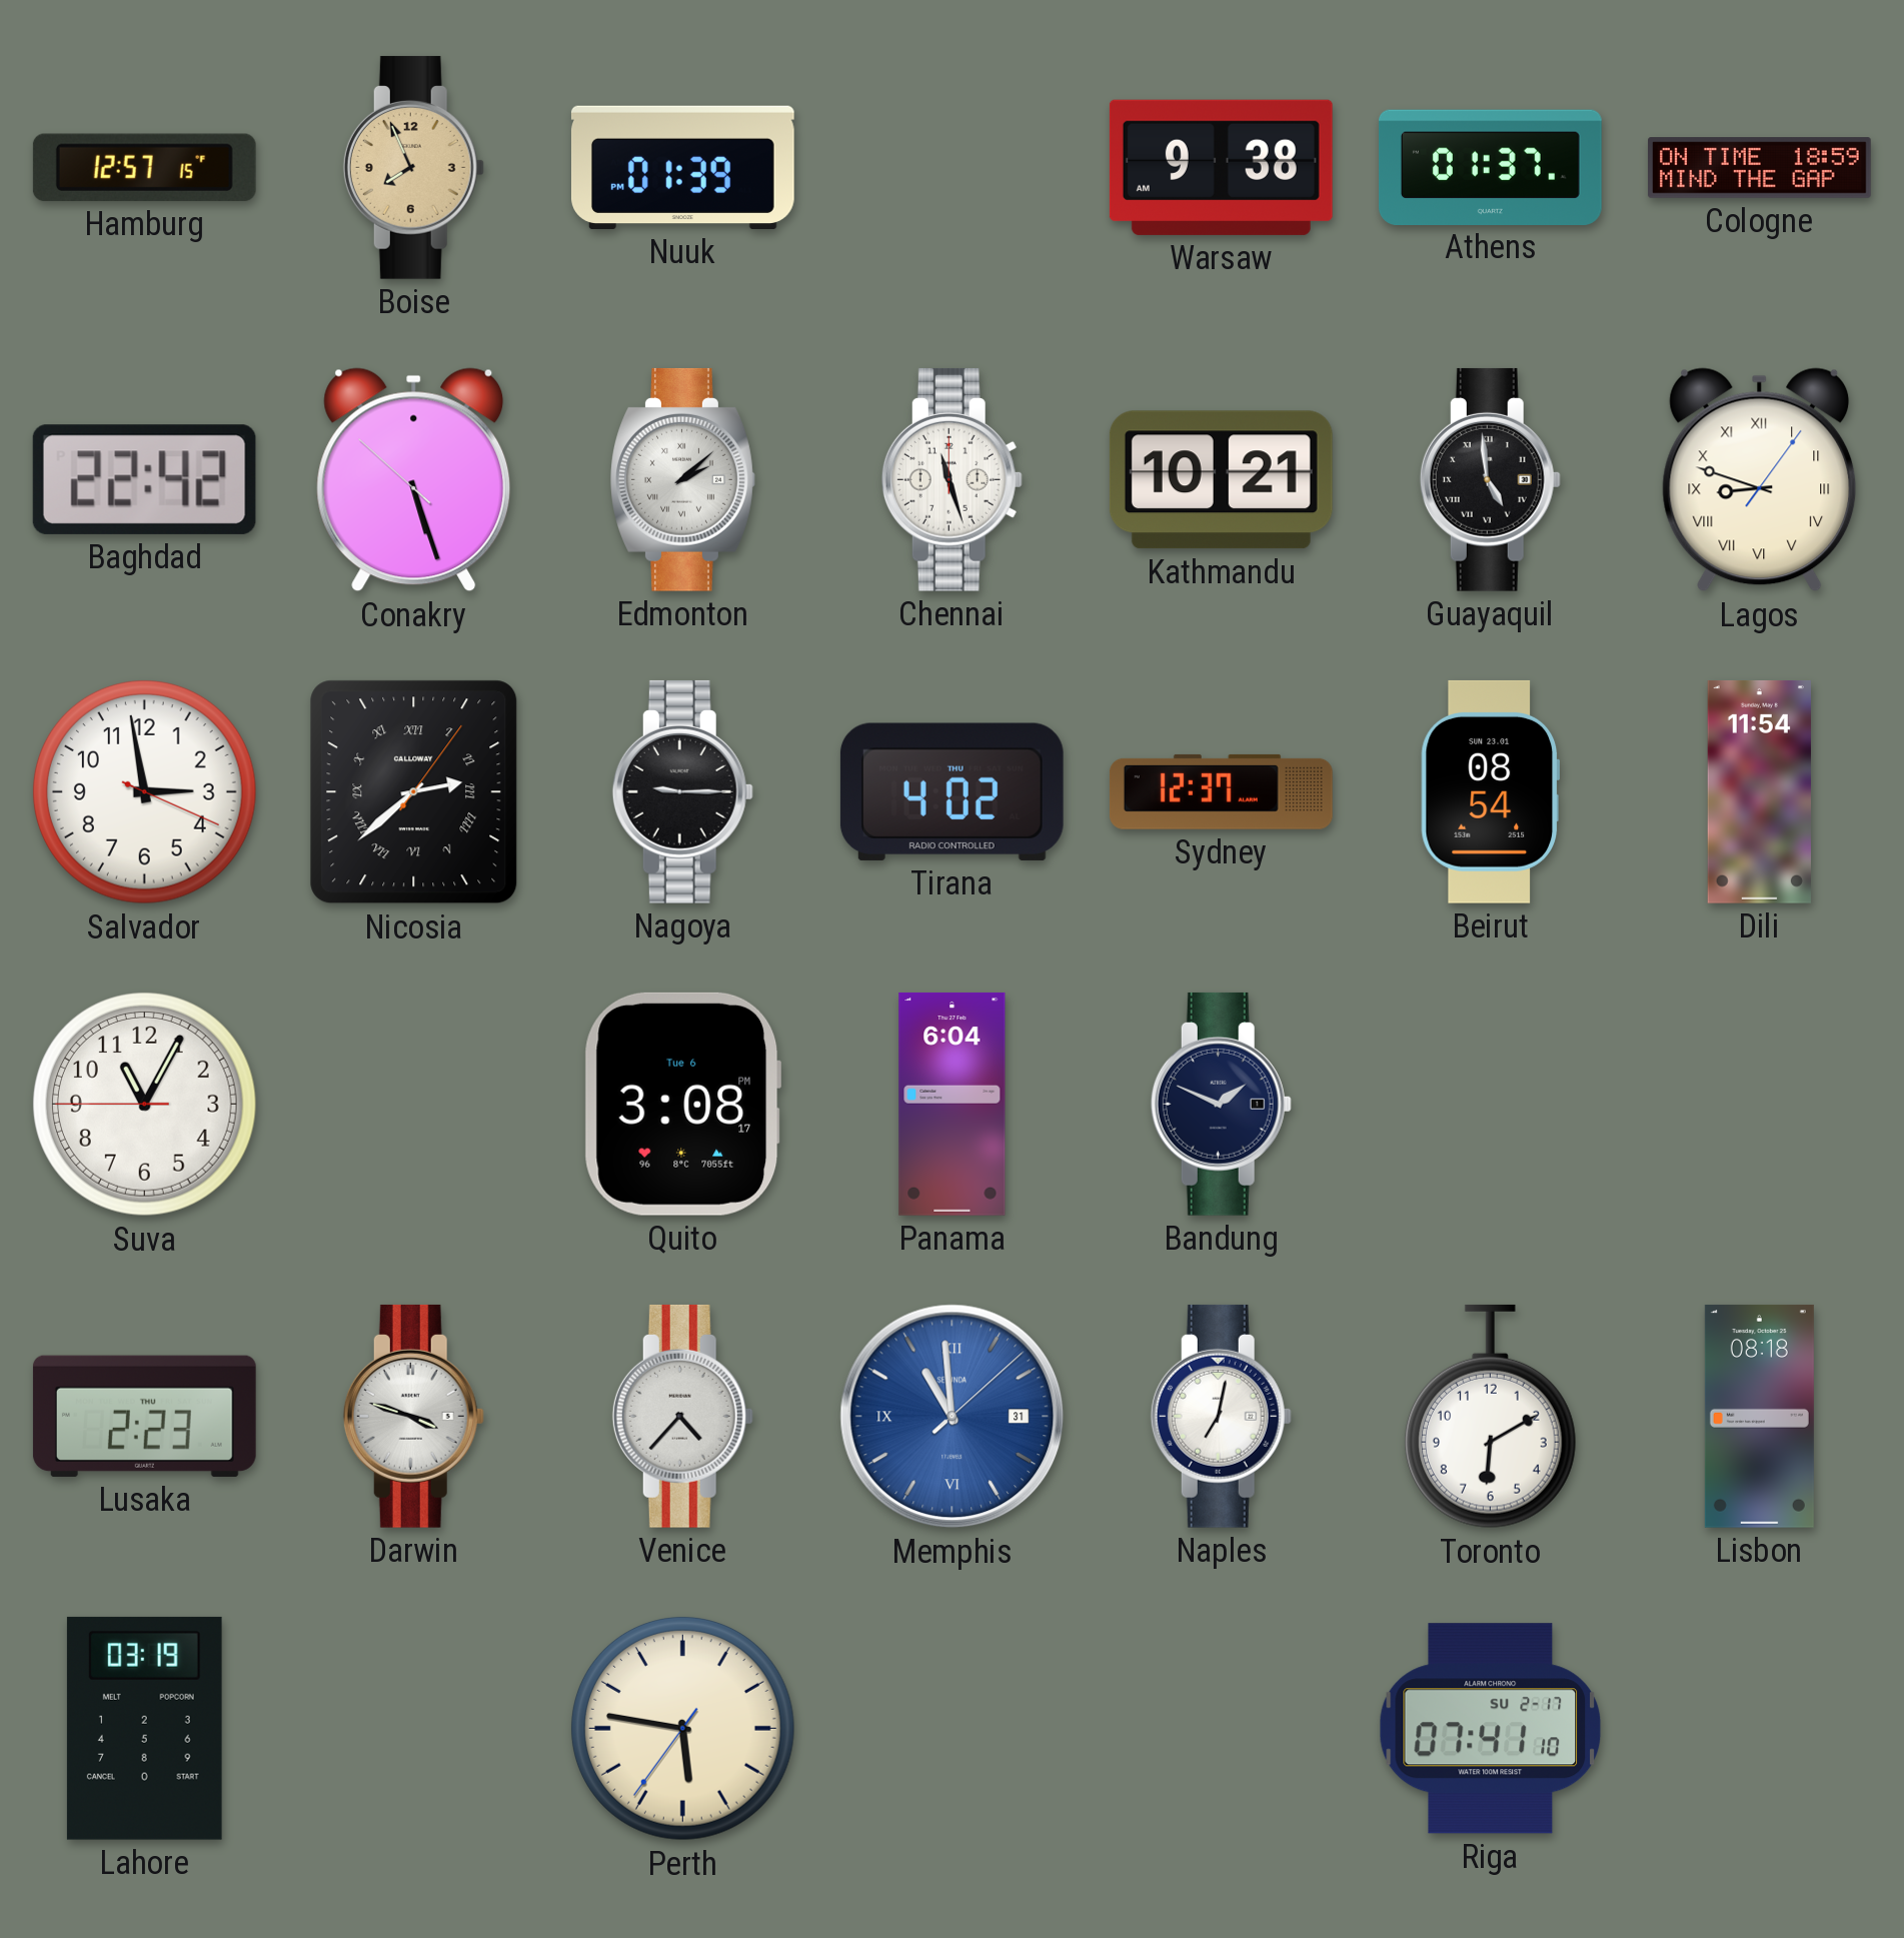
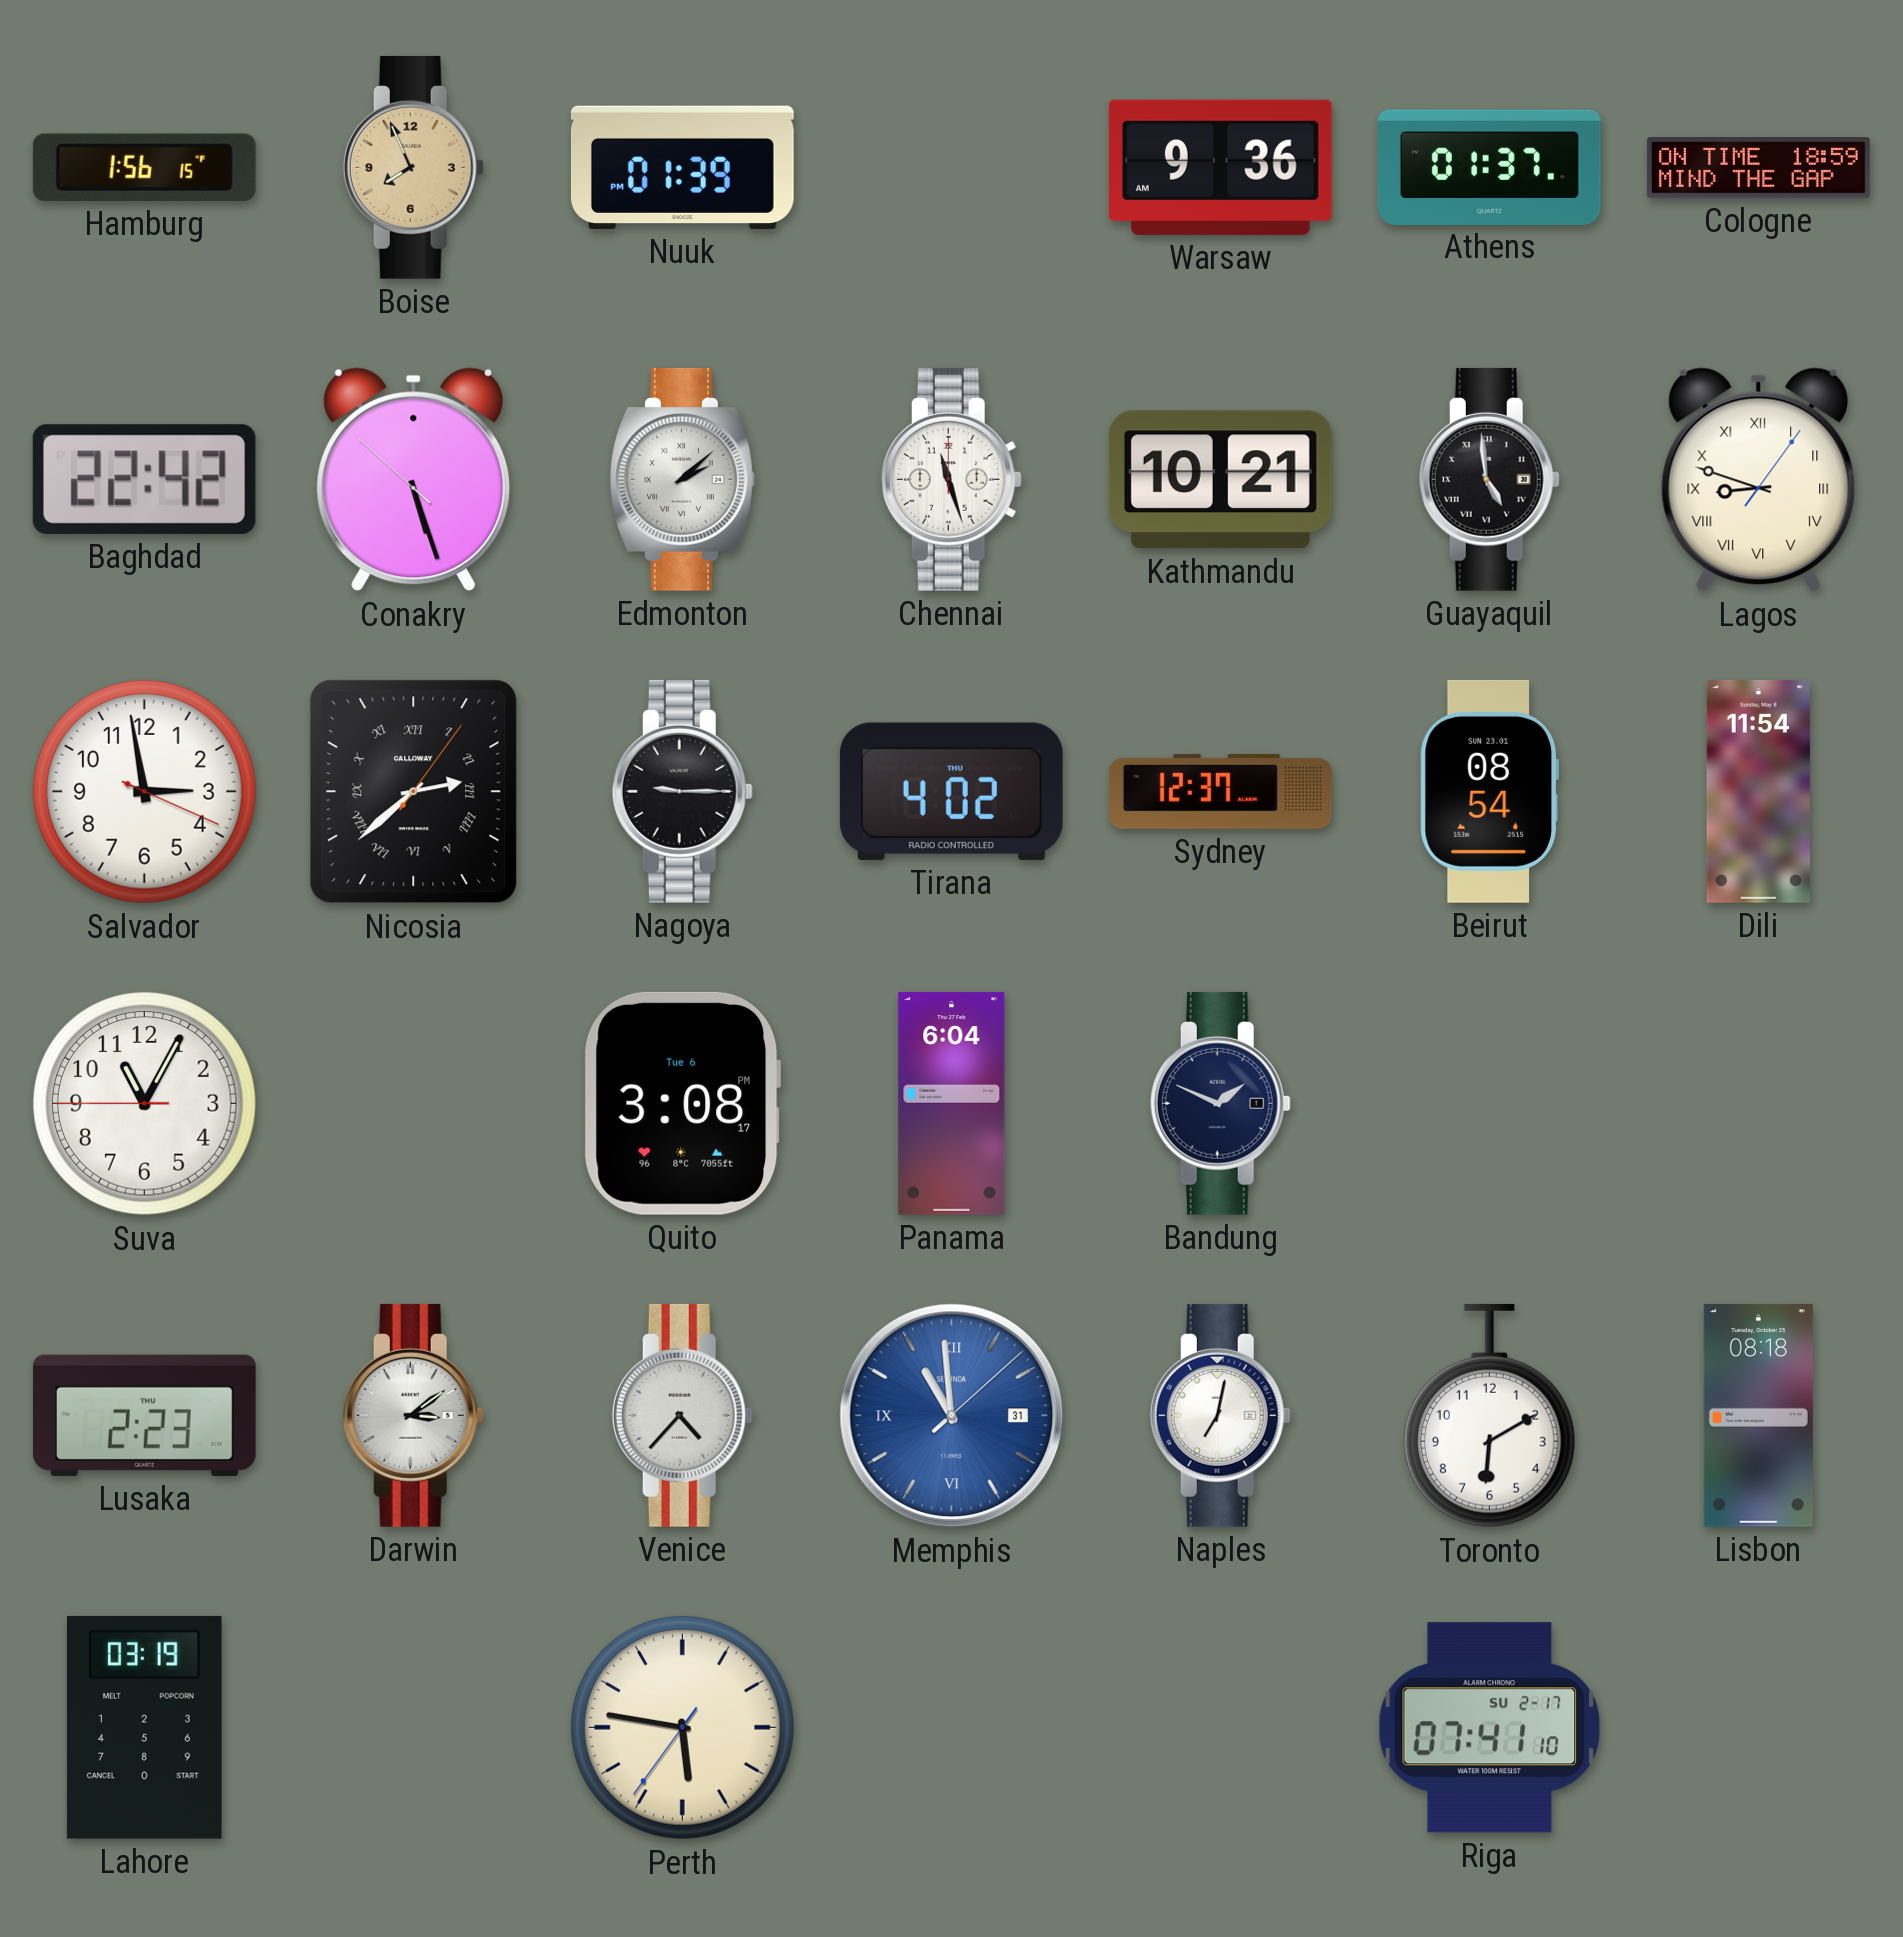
Hamburg: 12:57 -> 1:56
Warsaw: 9:38 -> 9:36
Darwin: 3:48 -> 3:09
